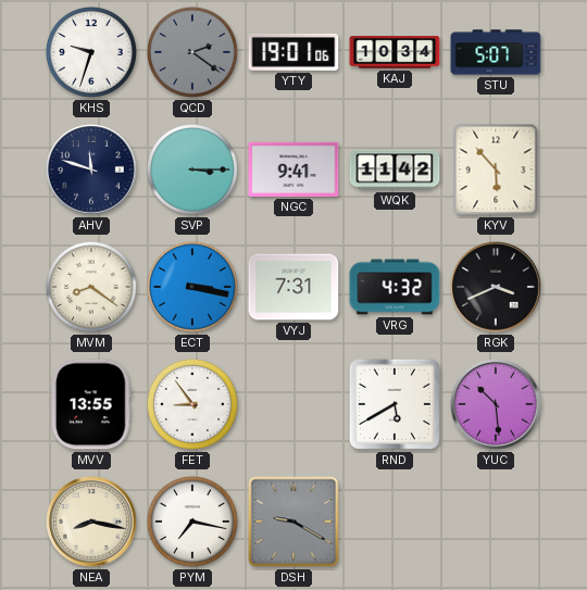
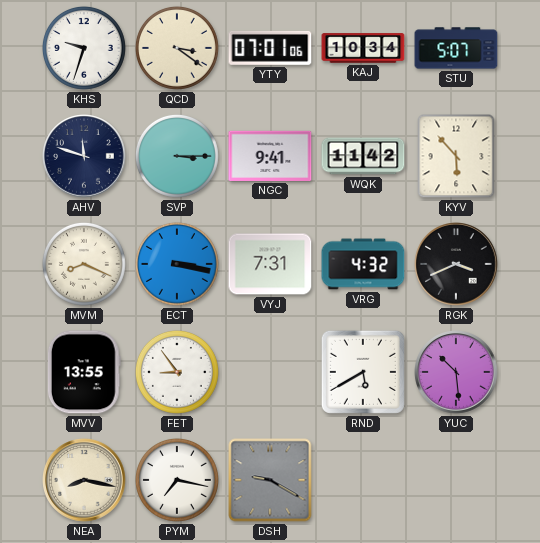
QCD: 2:21 -> 3:21
QCD dial: grey -> cream
YTY: 19:01 -> 07:01
MVM: 8:21 -> 8:19
